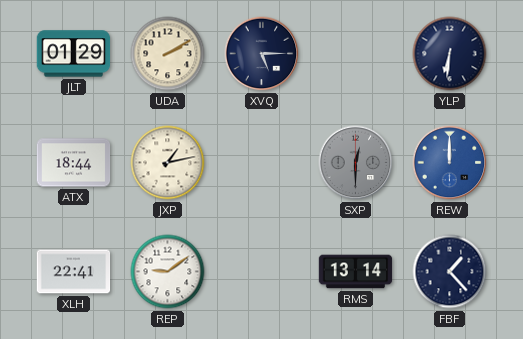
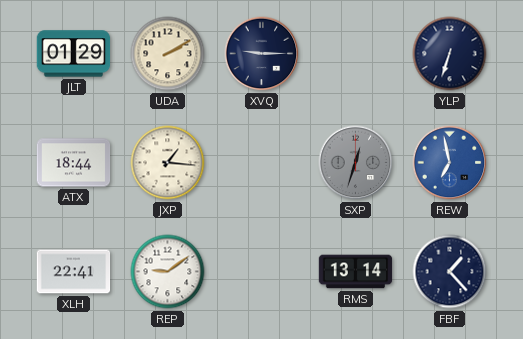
XVQ: 5:15 -> 9:15
YLP: 6:31 -> 6:33
JXP: 1:13 -> 1:16
SXP: 12:30 -> 12:33
REW: 12:00 -> 6:58
